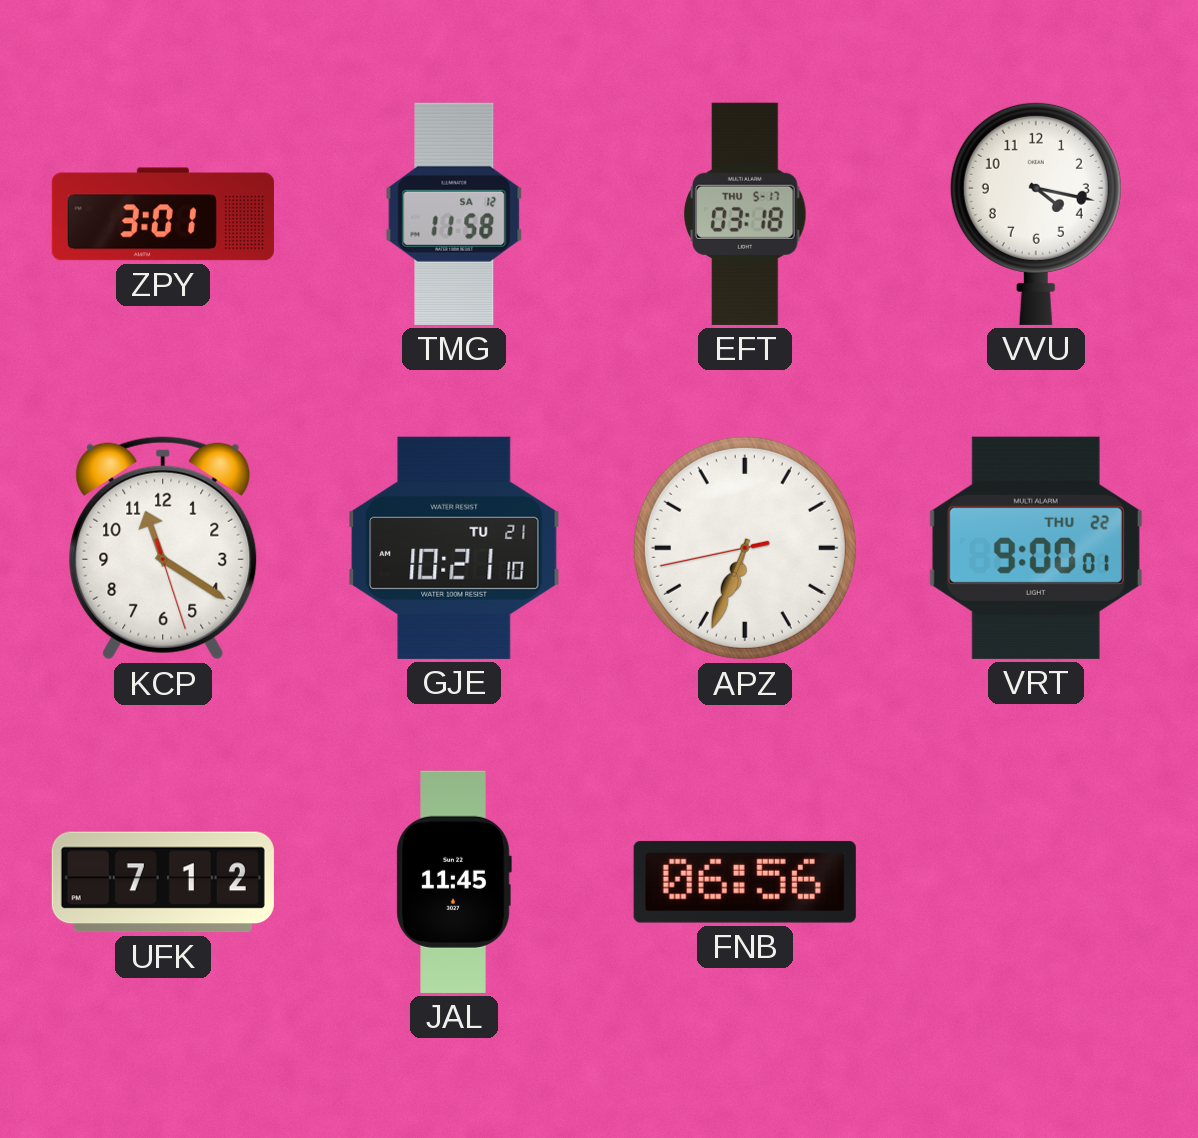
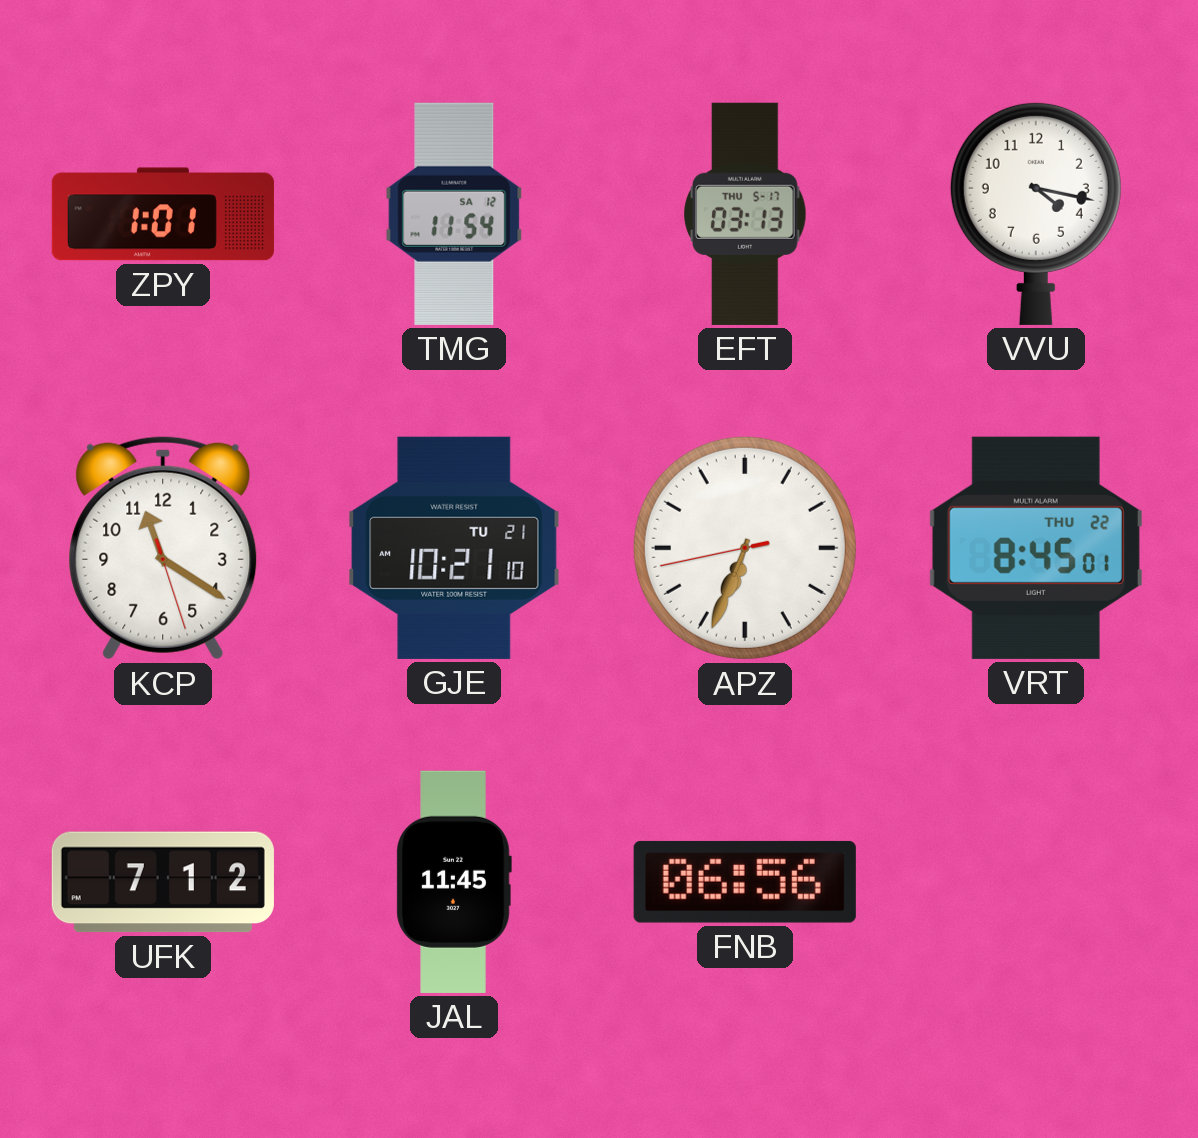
ZPY: 3:01 -> 1:01
TMG: 11:58 -> 11:54
EFT: 03:18 -> 03:13
VRT: 9:00 -> 8:45
